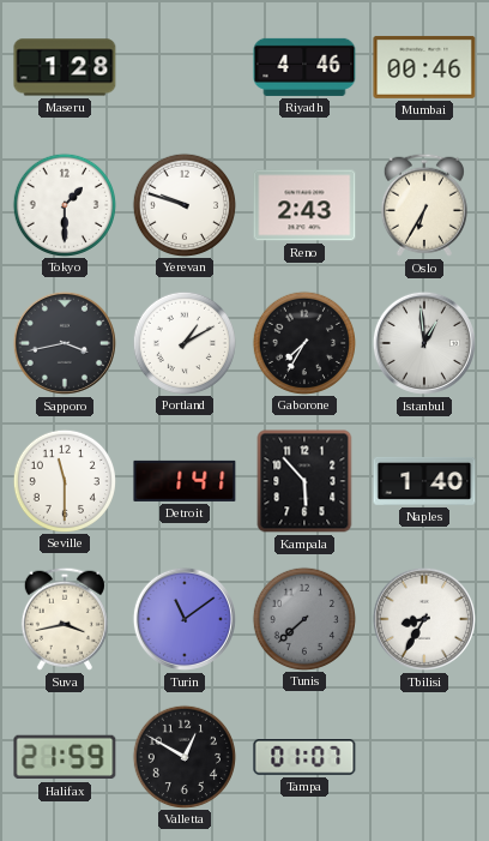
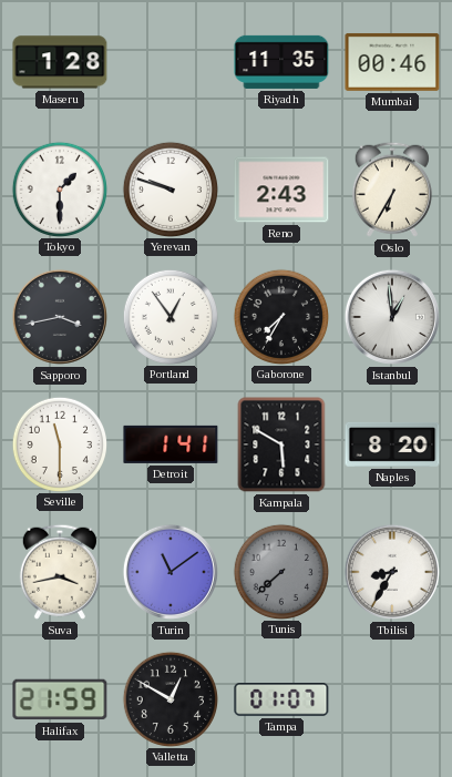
Riyadh: 4:46 -> 11:35
Portland: 1:10 -> 12:54
Kampala: 5:53 -> 5:50
Naples: 1:40 -> 8:20
